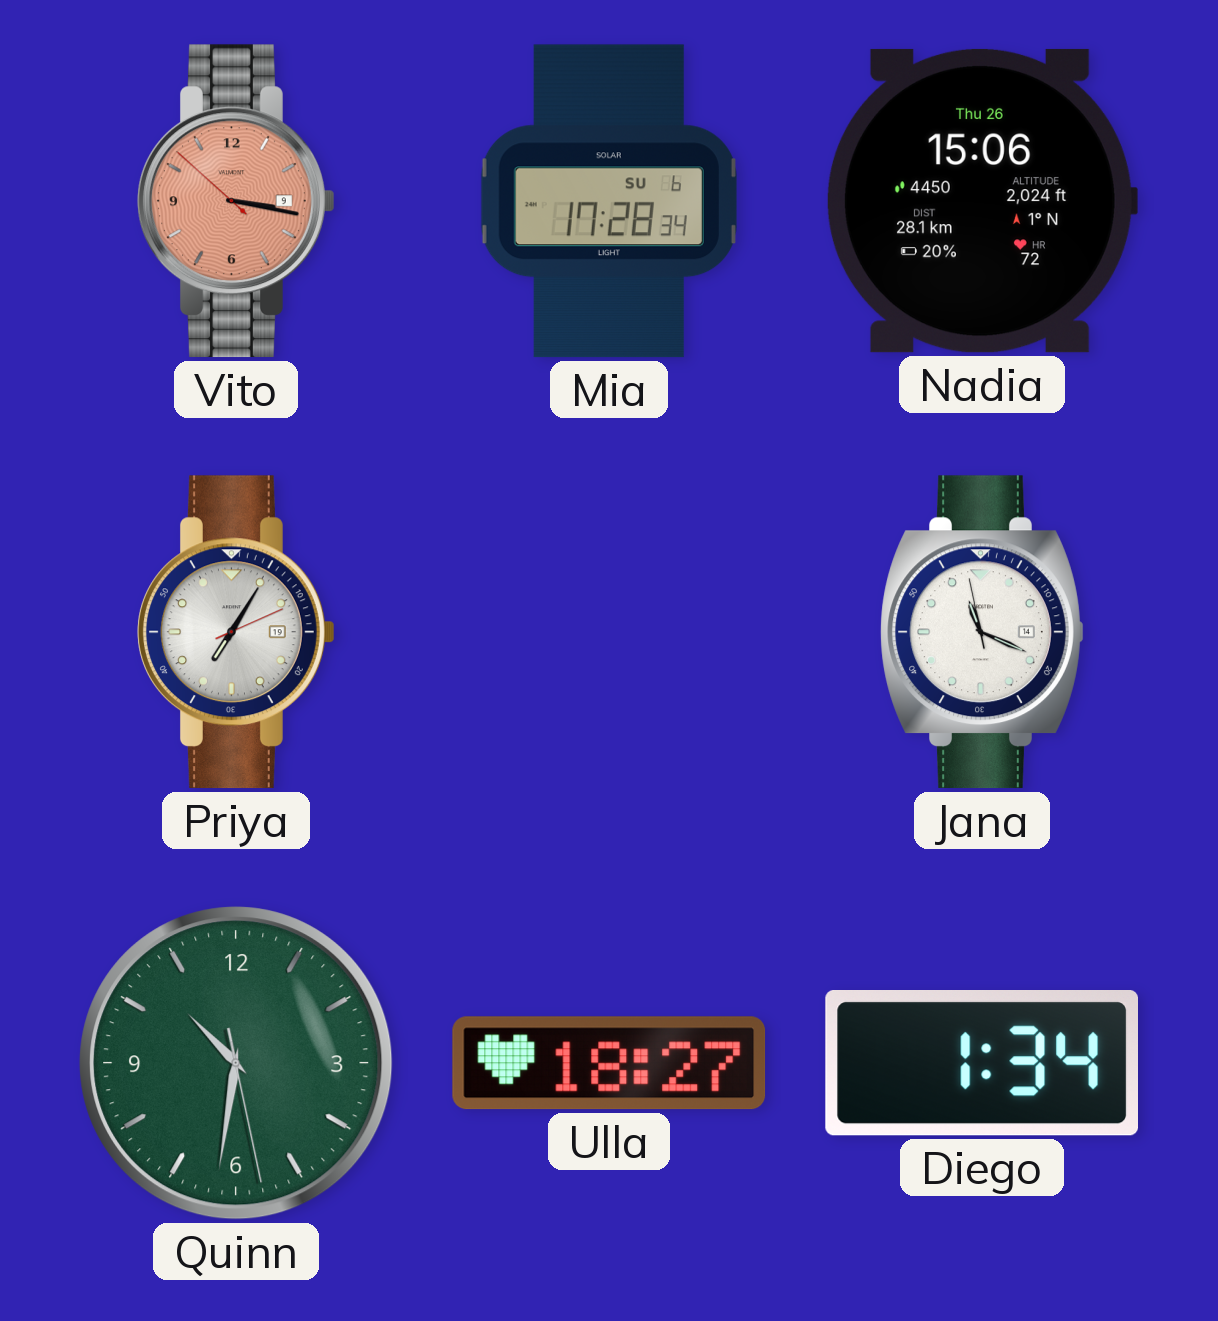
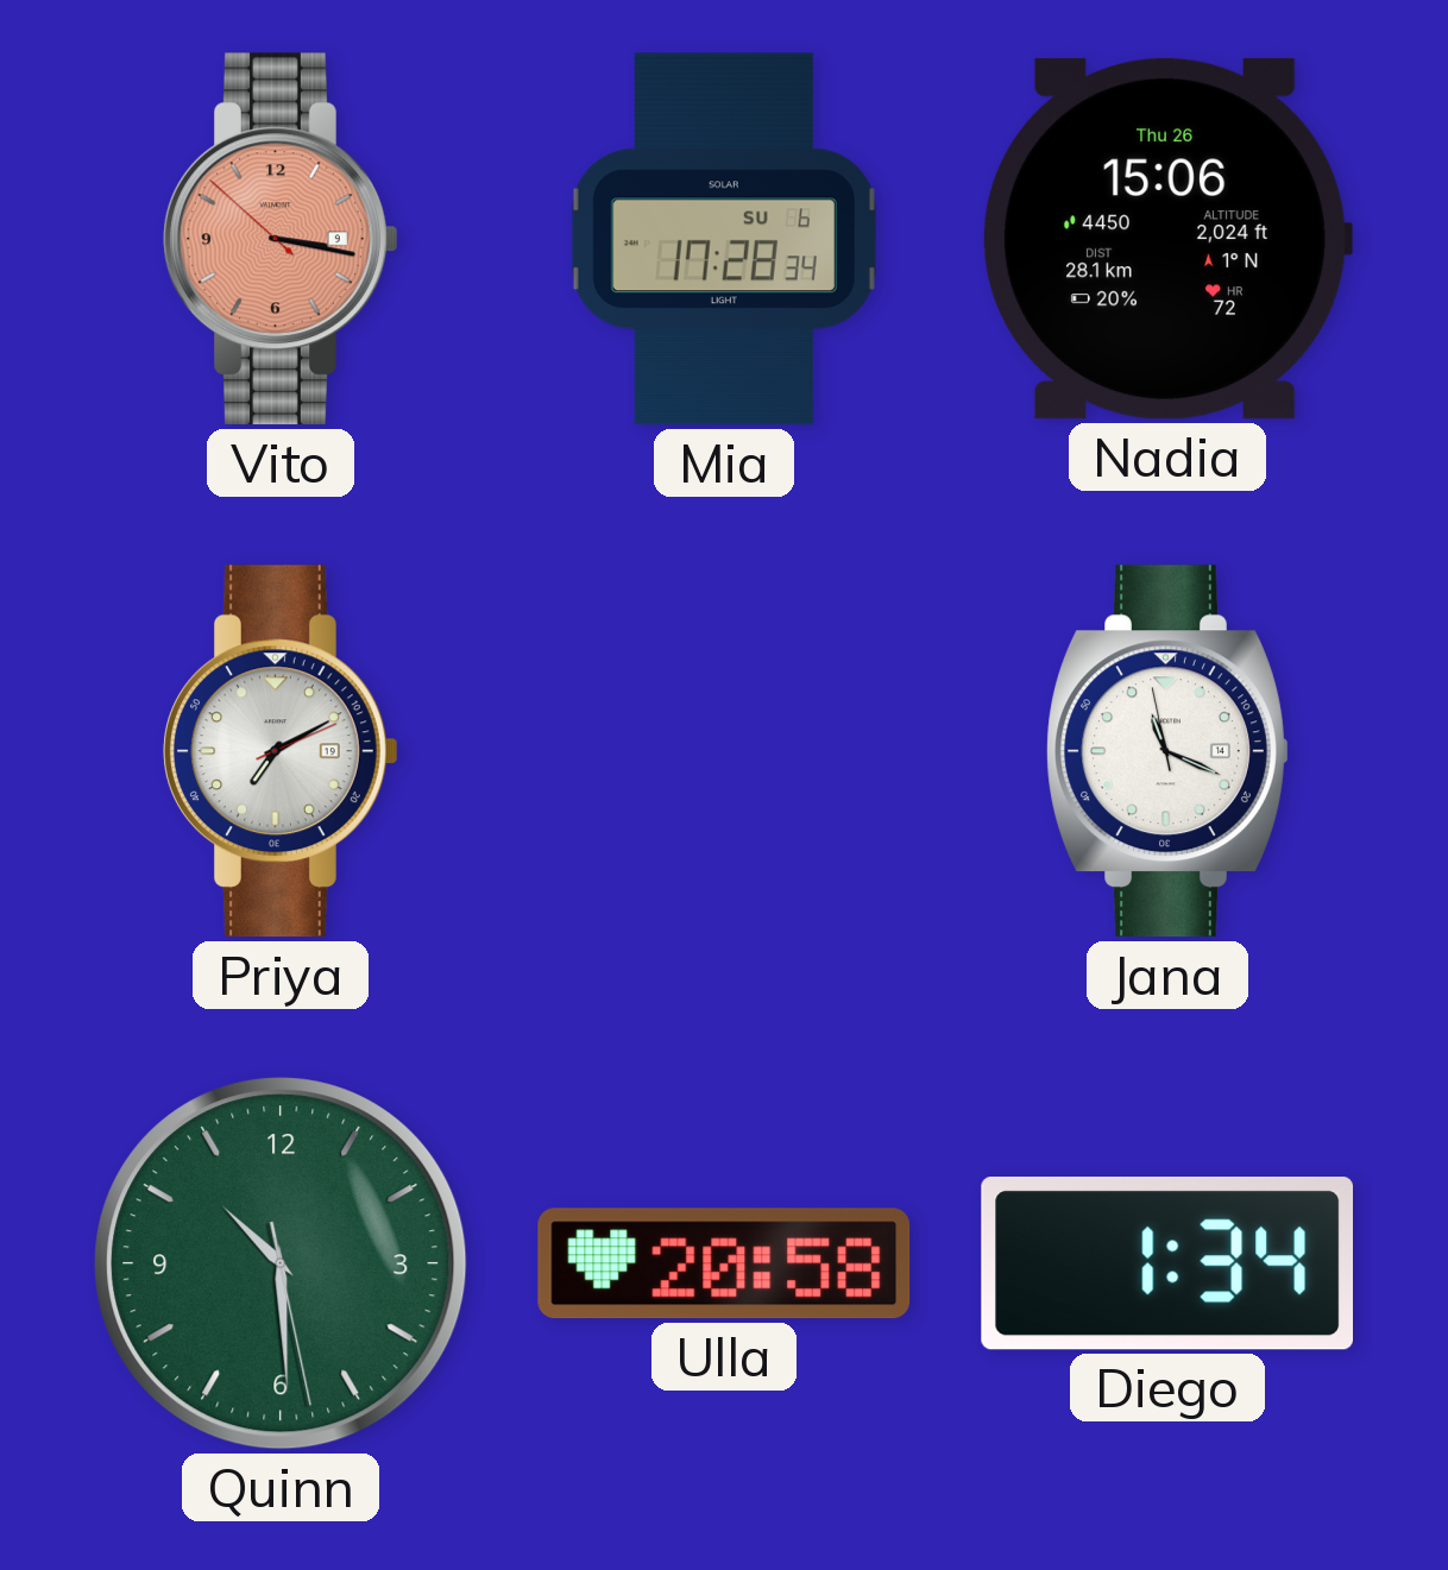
Priya: 7:05 -> 7:10
Quinn: 10:31 -> 10:29
Ulla: 18:27 -> 20:58
